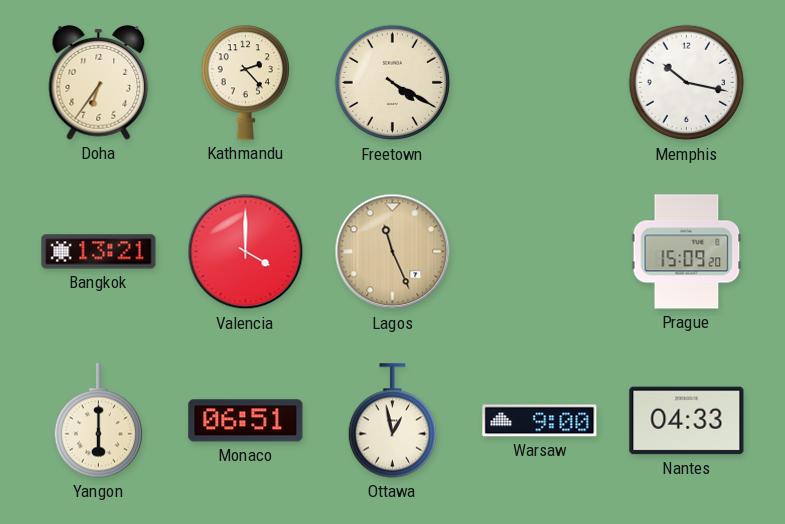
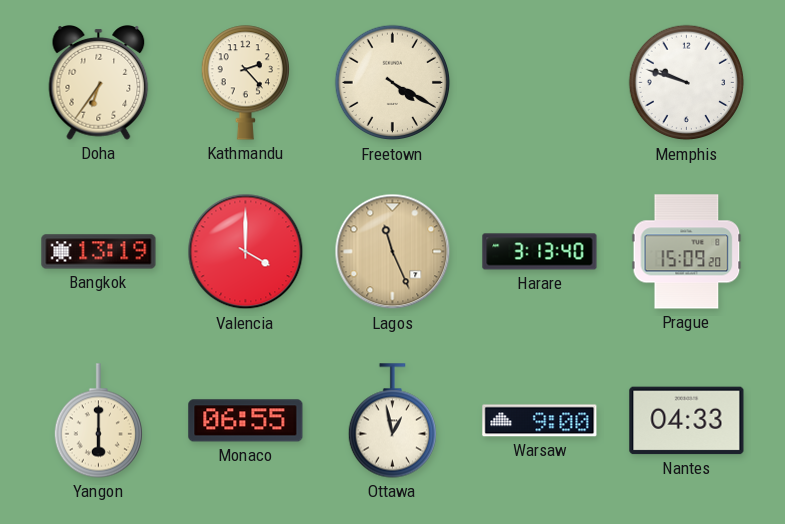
Memphis: 10:17 -> 9:48
Bangkok: 13:21 -> 13:19
Harare: none -> 3:13
Monaco: 06:51 -> 06:55
